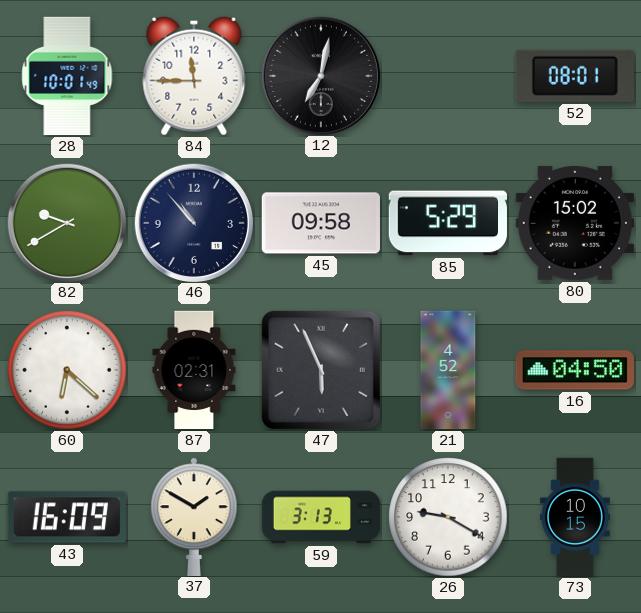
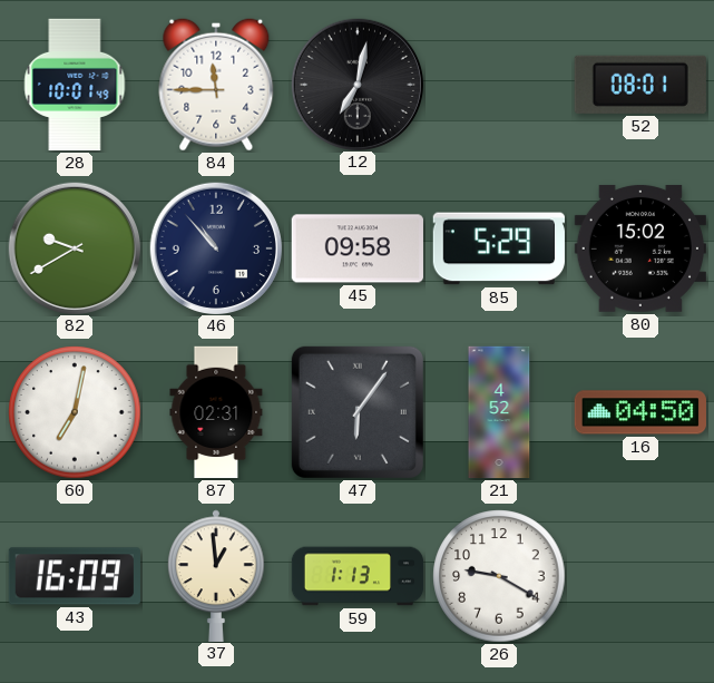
60: 6:22 -> 7:02
47: 5:56 -> 6:06
37: 1:50 -> 12:59
59: 3:13 -> 1:13
73: 10:15 -> none
